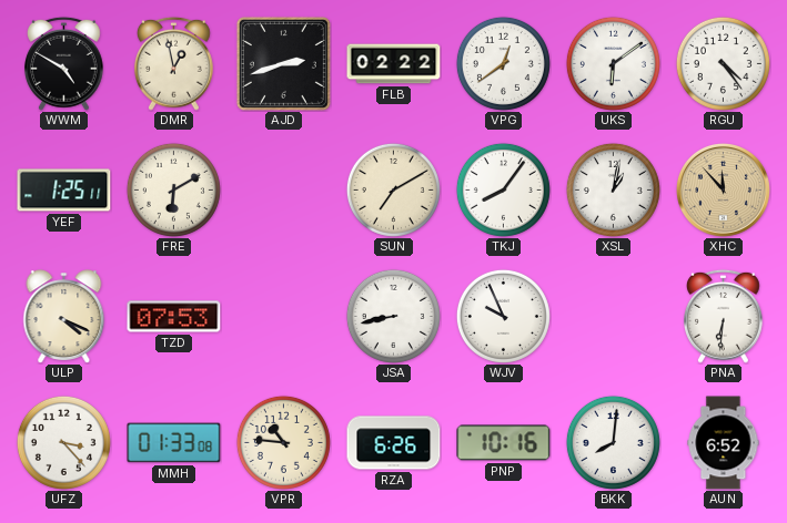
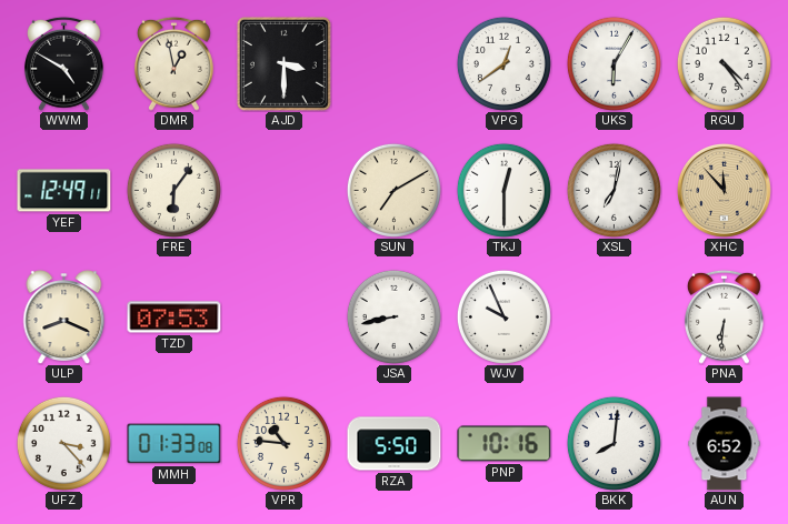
AJD: 2:42 -> 3:30
FLB: 02:22 -> none
UKS: 6:09 -> 6:05
YEF: 1:25 -> 12:49
FRE: 6:10 -> 6:06
TKJ: 8:06 -> 12:30
XSL: 1:02 -> 7:02
ULP: 4:19 -> 8:19
RZA: 6:26 -> 5:50
